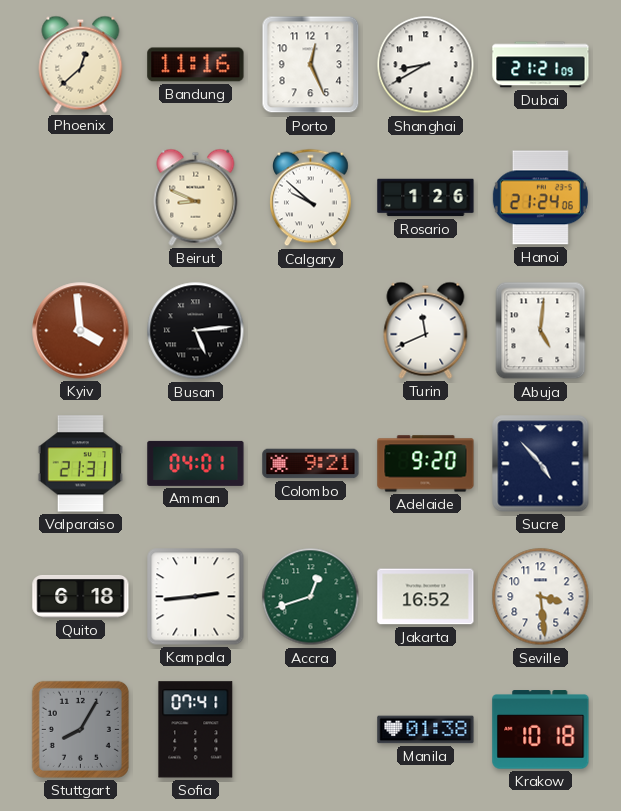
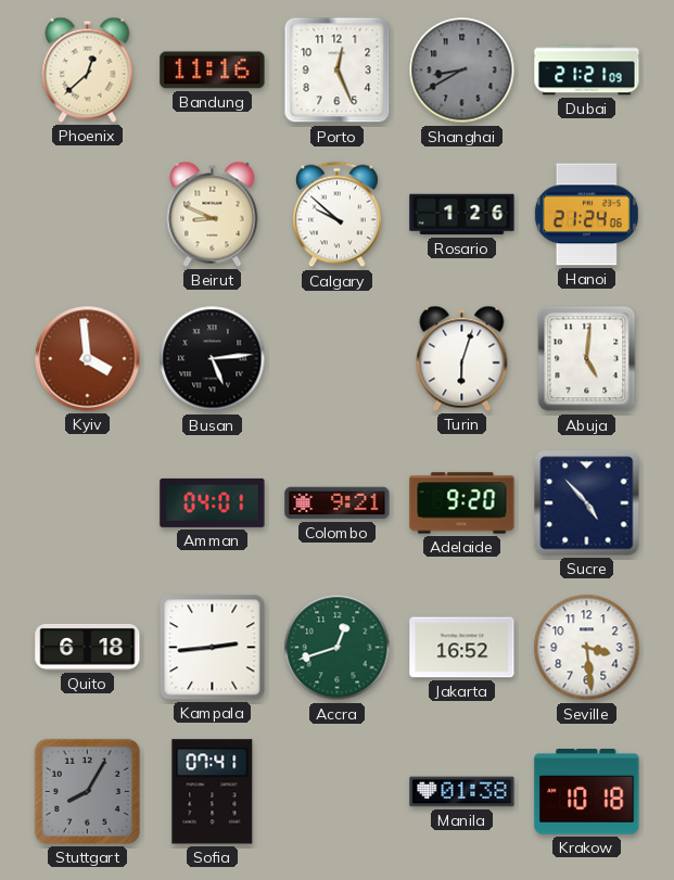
Shanghai dial: white -> grey
Turin: 11:41 -> 6:03
Valparaiso: 21:31 -> none
